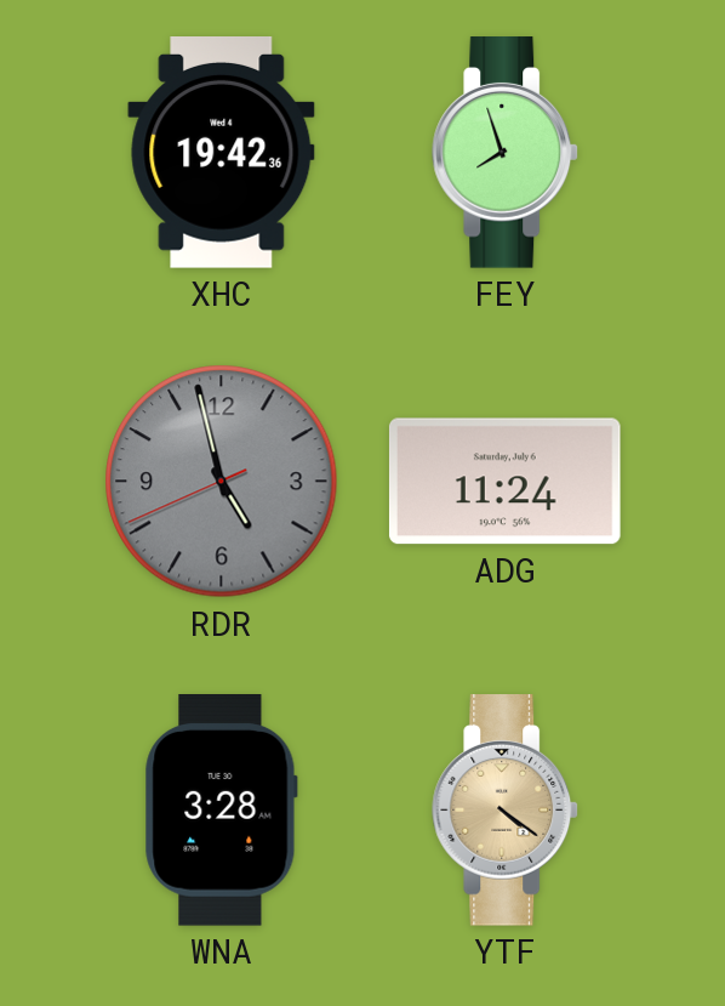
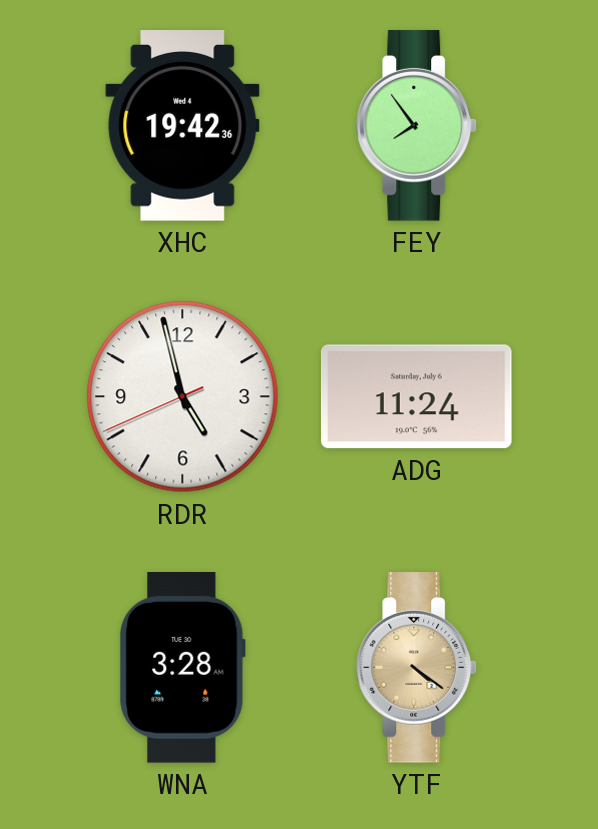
FEY: 7:57 -> 7:54
RDR dial: grey -> white
